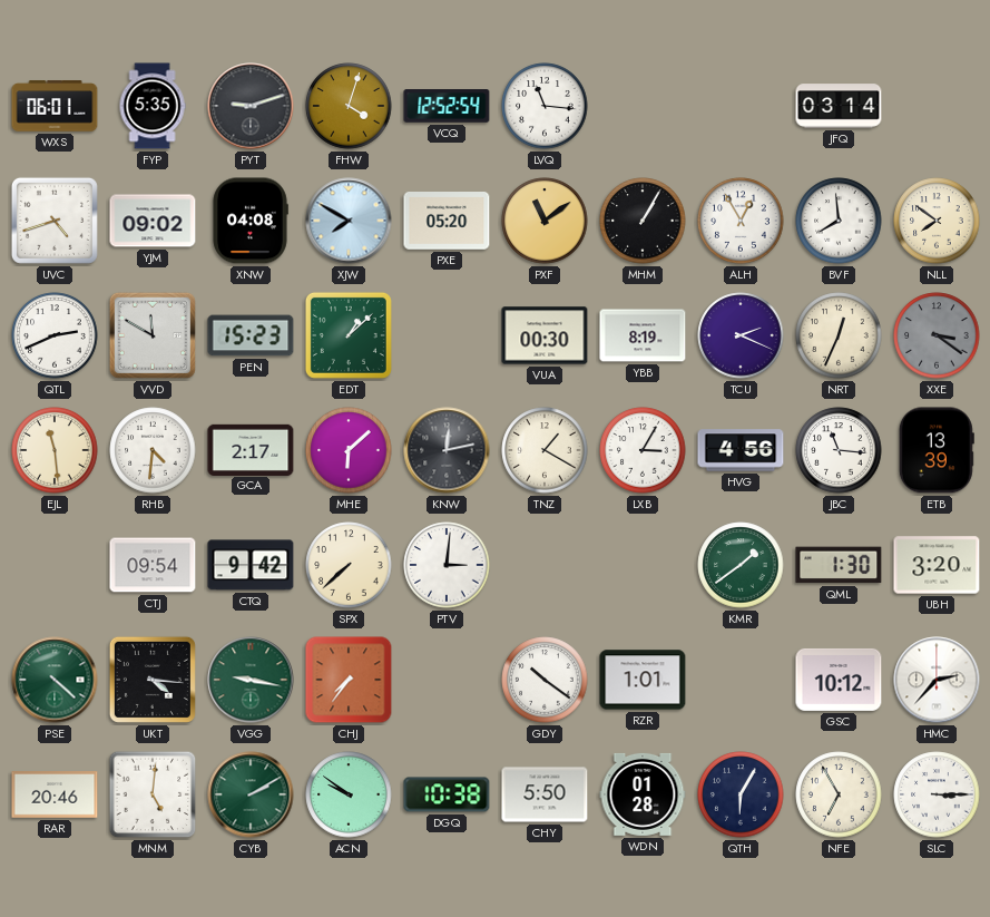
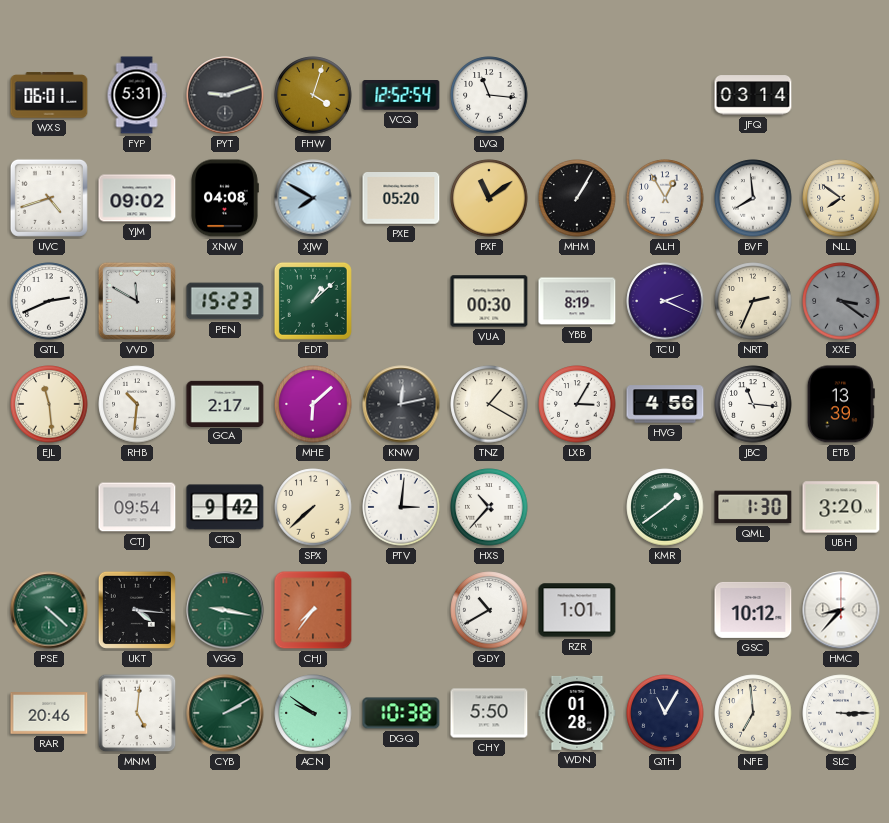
FYP: 5:35 -> 5:31
NRT: 12:34 -> 2:34
RHB: 4:31 -> 10:31
HXS: none -> 10:37
GDY: 10:21 -> 10:40
HMC: 2:37 -> 8:37
QTH: 6:05 -> 11:05
NFE: 6:55 -> 6:59
